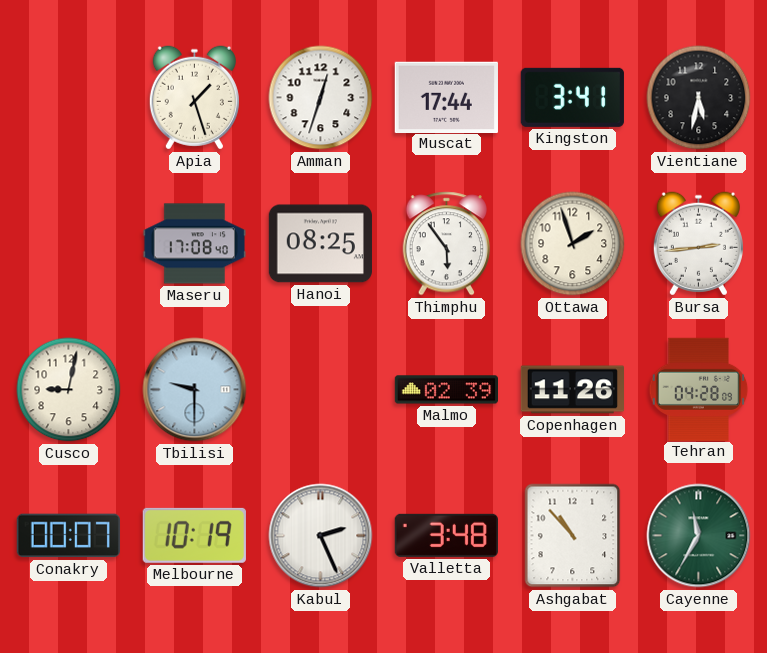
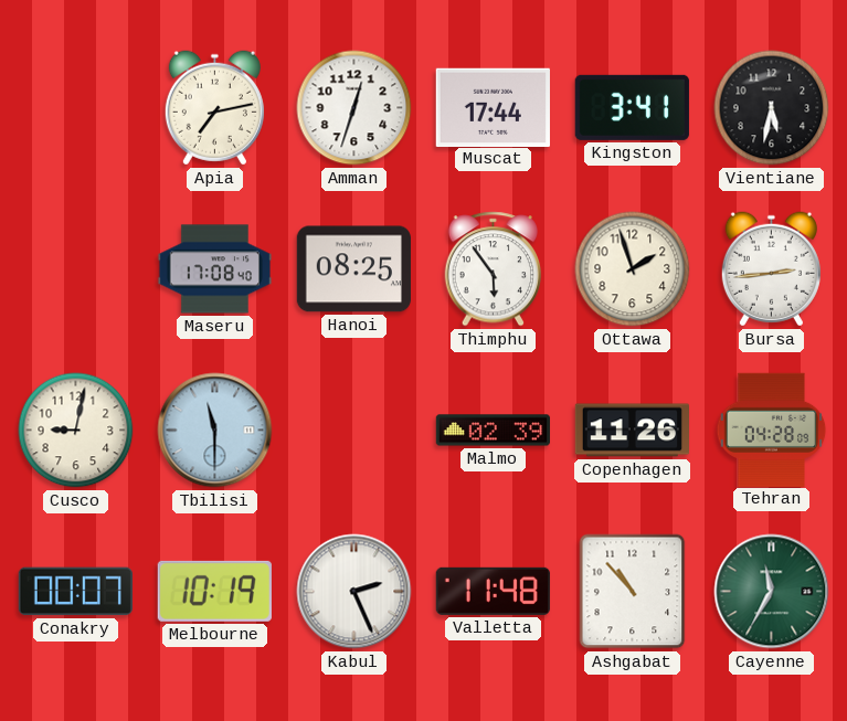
Apia: 1:27 -> 7:13
Tbilisi: 9:30 -> 11:30
Valletta: 3:48 -> 11:48
